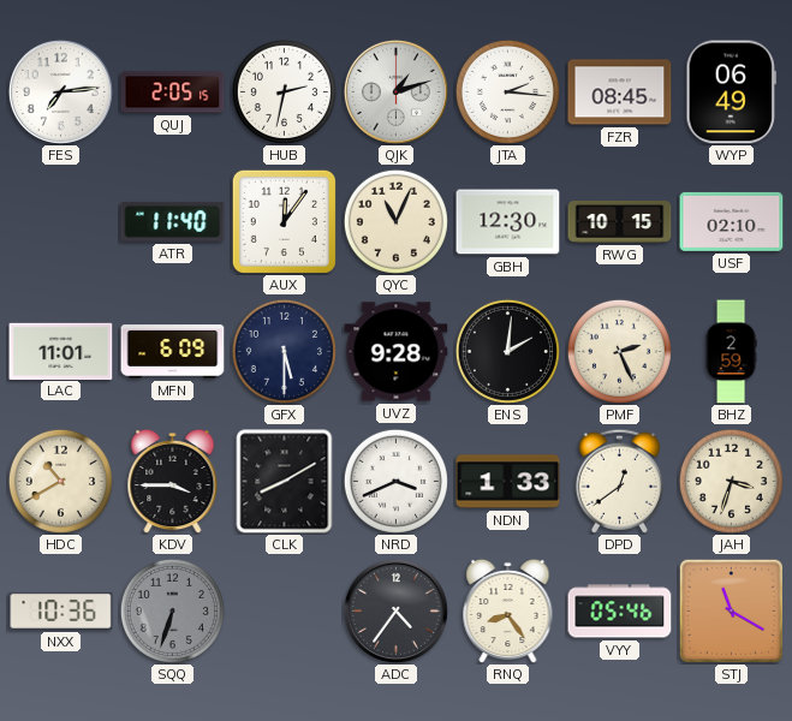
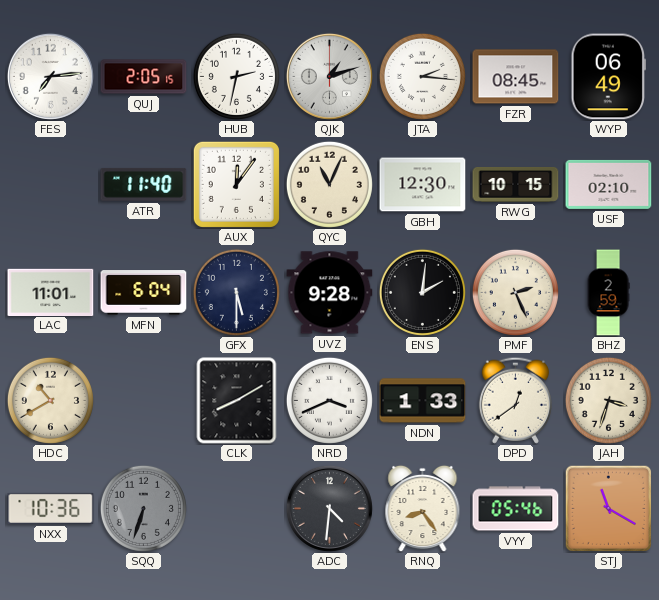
MFN: 6:09 -> 6:04
KDV: 3:45 -> none
ADC: 4:36 -> 4:31
